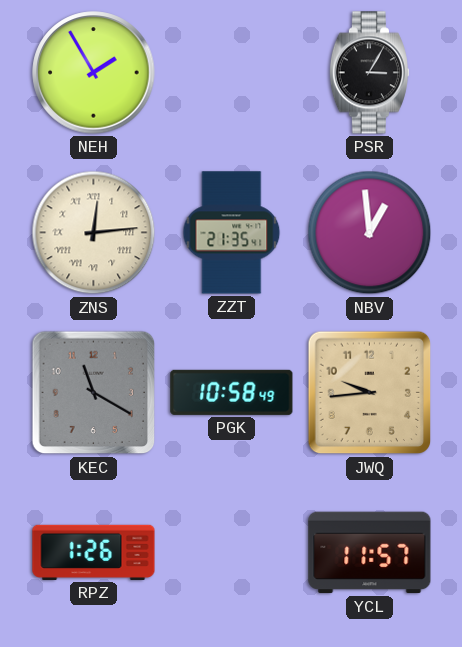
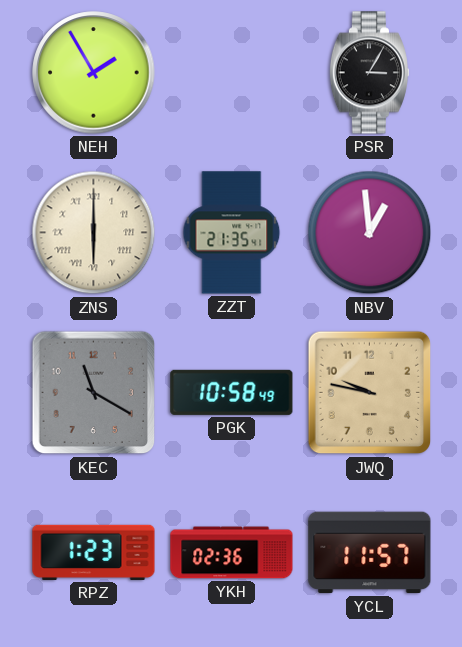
ZNS: 12:14 -> 6:00
JWQ: 9:44 -> 9:47
RPZ: 1:26 -> 1:23
YKH: none -> 02:36
